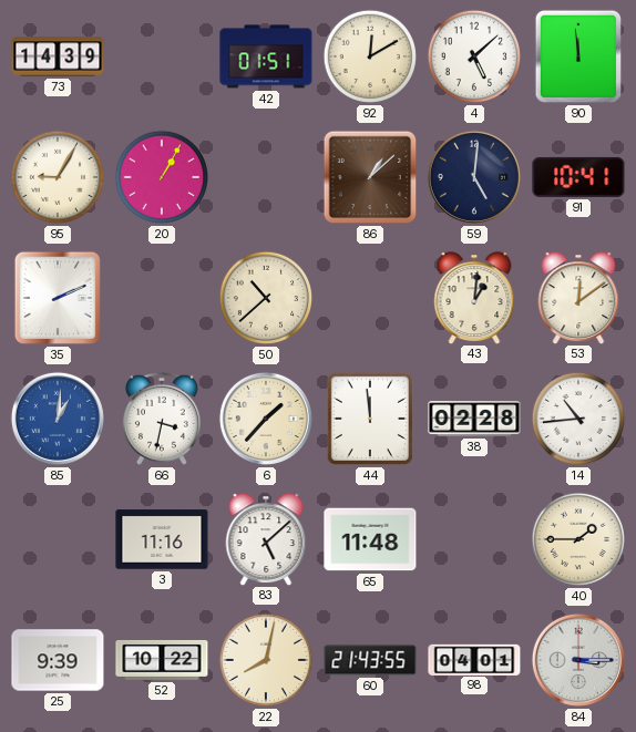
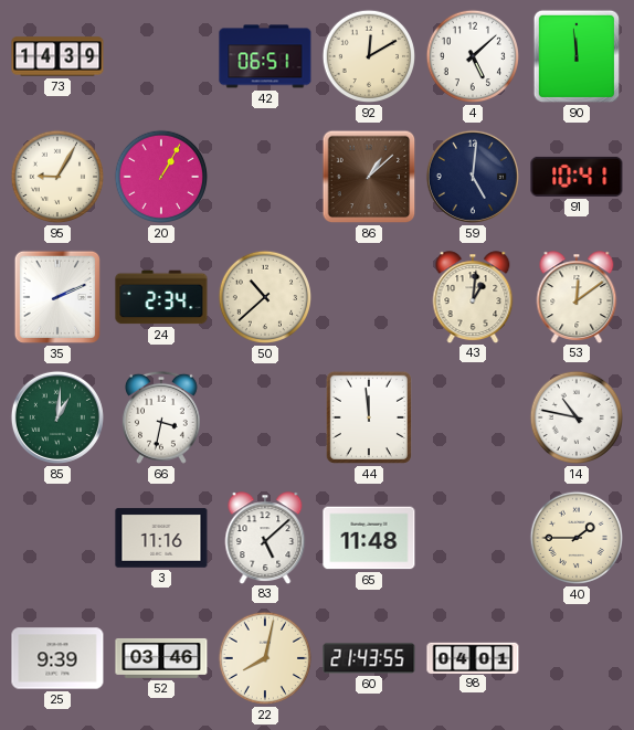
42: 01:51 -> 06:51
24: none -> 2:34
85 dial: blue -> green
6: 1:37 -> none
38: 02:28 -> none
14: 10:44 -> 10:47
52: 10:22 -> 03:46
84: 3:15 -> none
